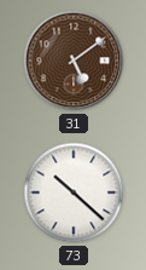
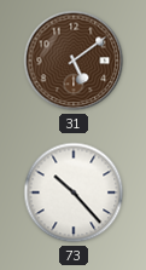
73: 10:22 -> 10:23
